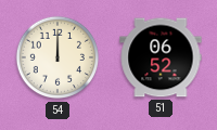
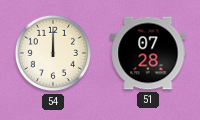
51: 06:52 -> 07:28
